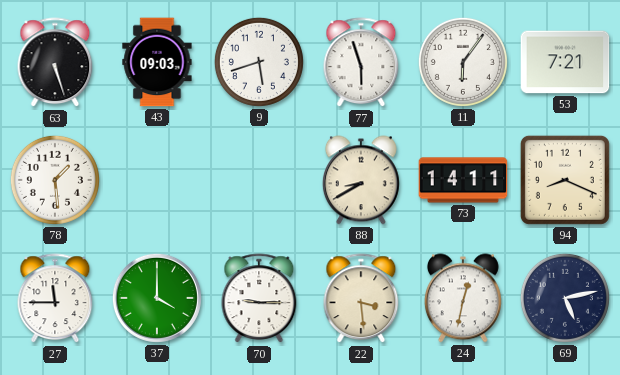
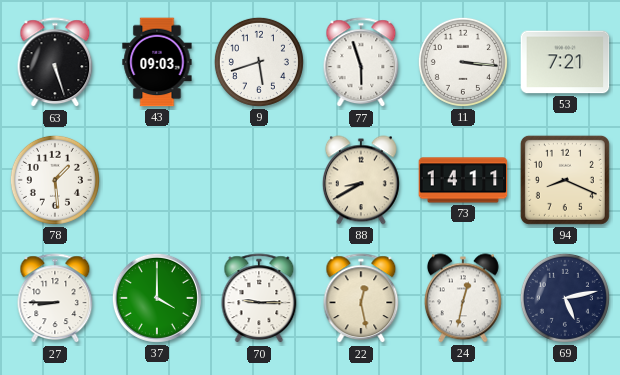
11: 6:06 -> 3:16
27: 11:45 -> 8:45
22: 3:29 -> 12:28
